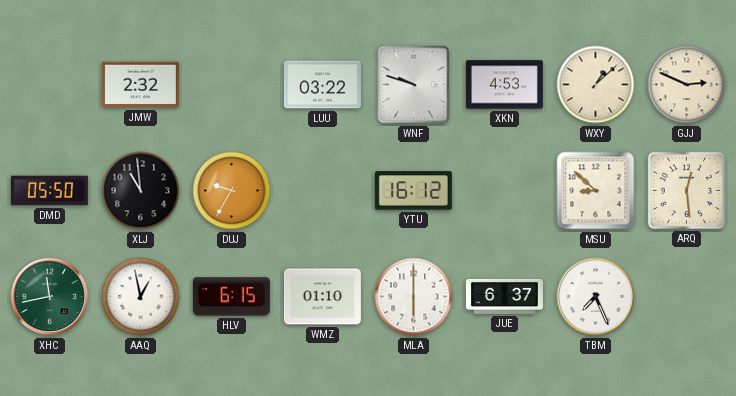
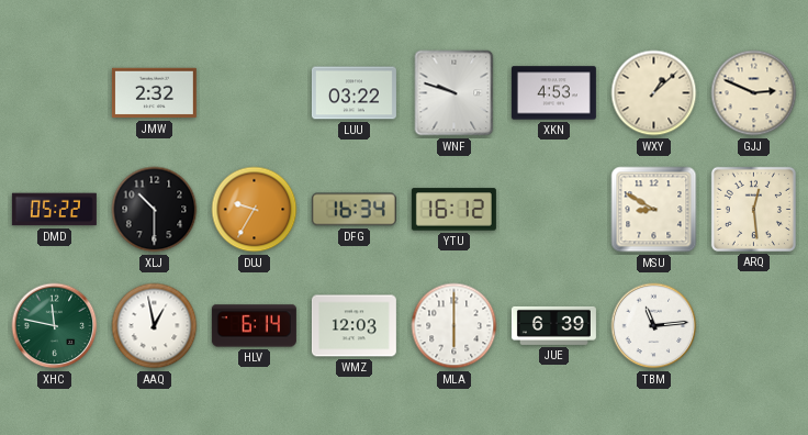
DMD: 05:50 -> 05:22
XLJ: 10:59 -> 10:30
DFG: none -> 16:34
MSU: 8:52 -> 8:50
XHC: 11:43 -> 11:47
HLV: 6:15 -> 6:14
WMZ: 01:10 -> 12:03
JUE: 6:37 -> 6:39
TBM: 7:26 -> 11:14
